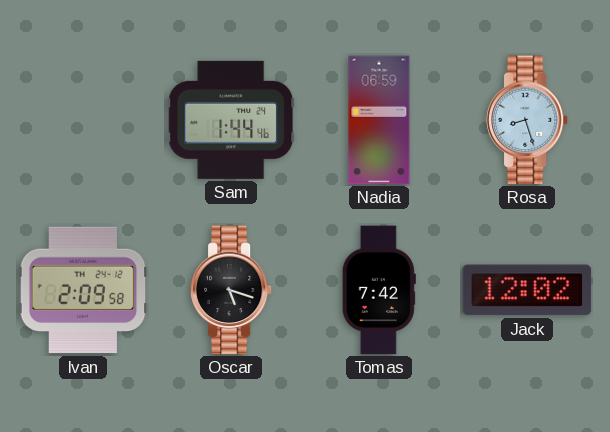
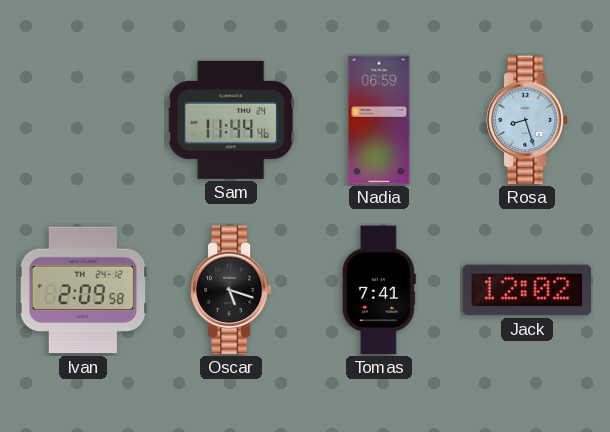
Sam: 1:44 -> 11:44
Tomas: 7:42 -> 7:41
